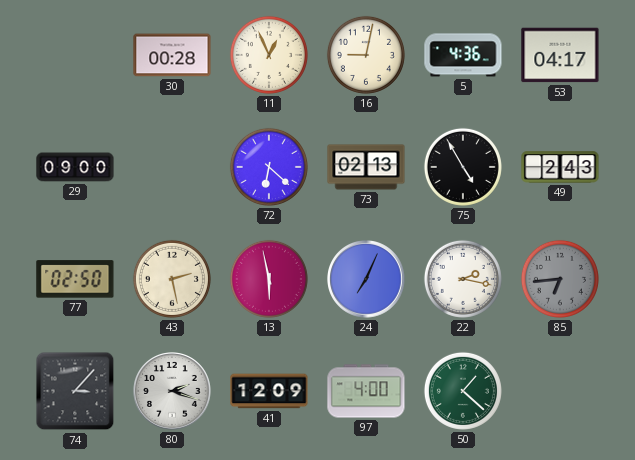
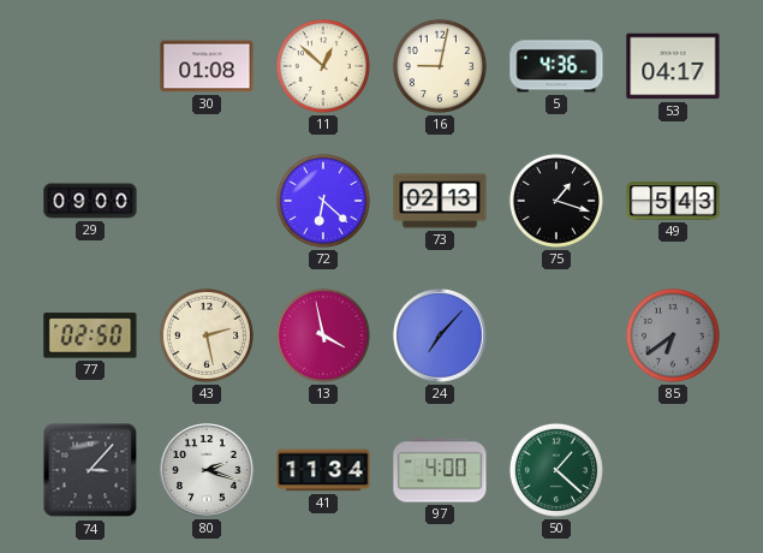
30: 00:28 -> 01:08
11: 12:56 -> 12:52
75: 4:55 -> 1:18
49: 2:43 -> 5:43
13: 5:58 -> 3:58
24: 7:04 -> 7:07
22: 2:17 -> none
85: 6:44 -> 6:39
41: 12:09 -> 11:34
